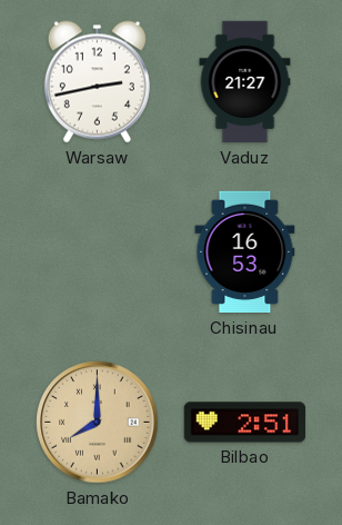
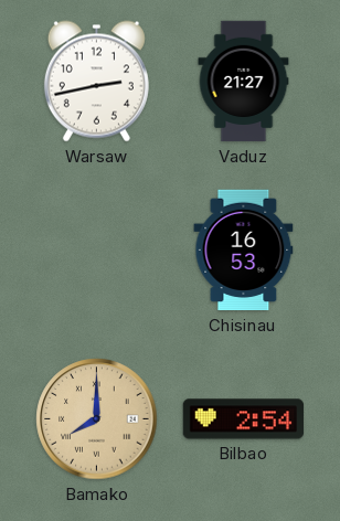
Bilbao: 2:51 -> 2:54
